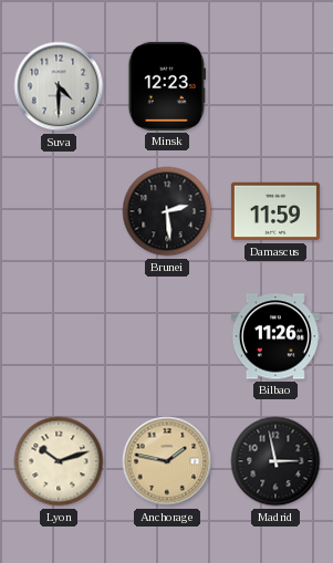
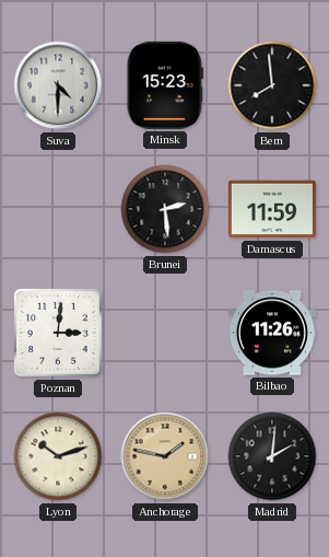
Minsk: 12:23 -> 15:23
Bern: none -> 7:59
Poznan: none -> 3:01
Madrid: 2:58 -> 2:01
